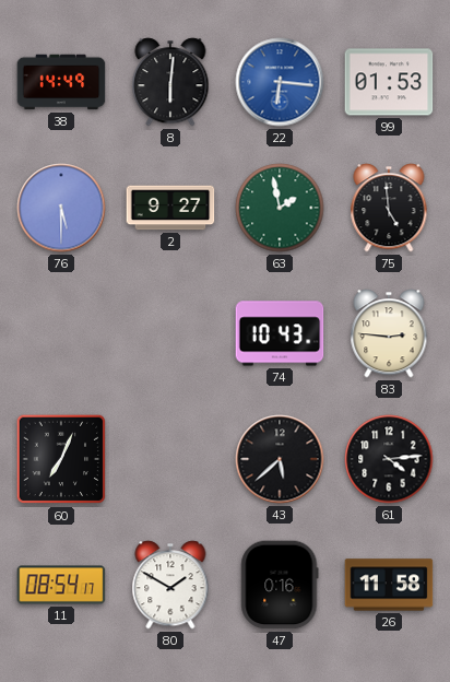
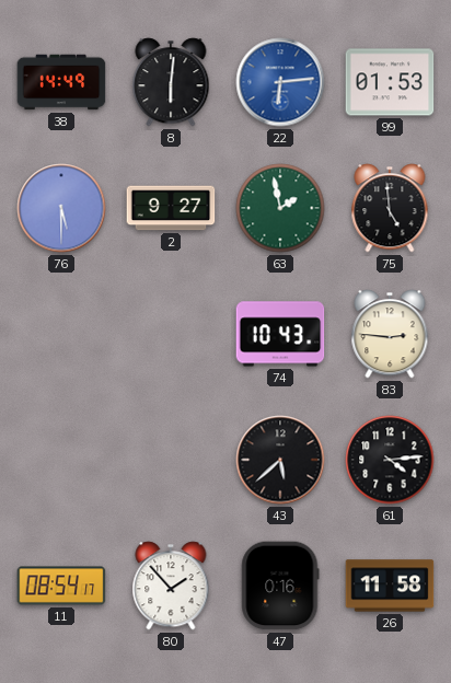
22: 6:16 -> 6:14
60: 7:04 -> none
80: 1:50 -> 1:53
